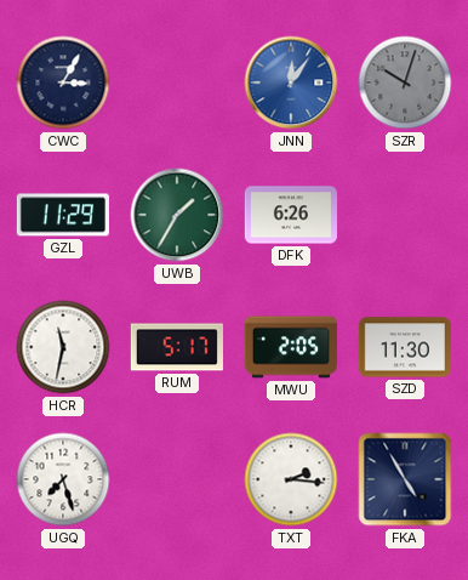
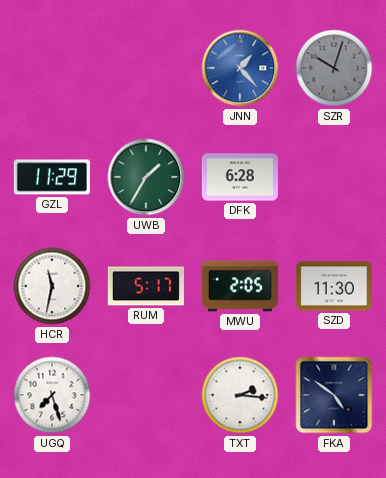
CWC: 3:05 -> none
JNN: 12:06 -> 1:23
DFK: 6:26 -> 6:28
FKA: 4:55 -> 4:51
